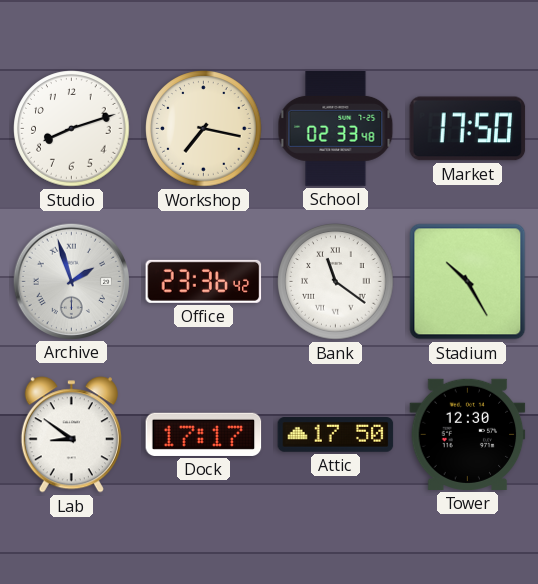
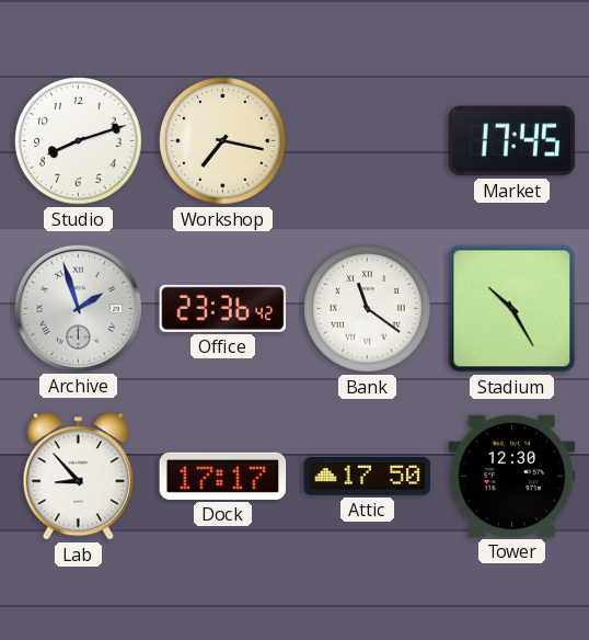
School: 02:33 -> none
Market: 17:50 -> 17:45
Lab: 8:51 -> 8:53
